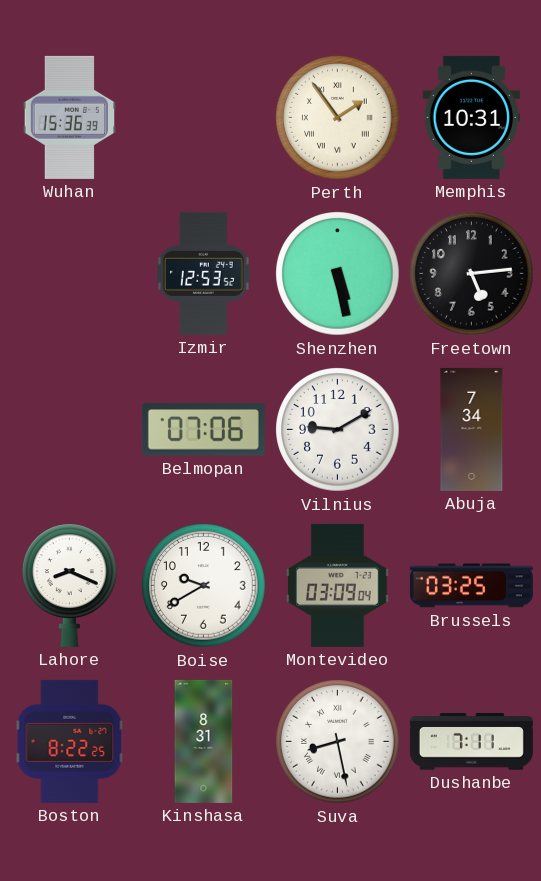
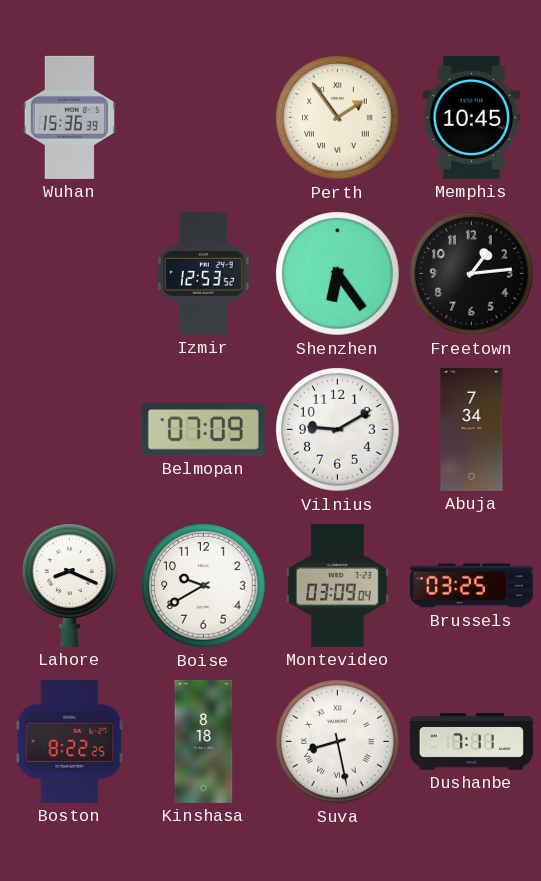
Memphis: 10:31 -> 10:45
Shenzhen: 5:28 -> 6:24
Freetown: 5:14 -> 1:14
Belmopan: 07:06 -> 07:09
Kinshasa: 8:31 -> 8:18
